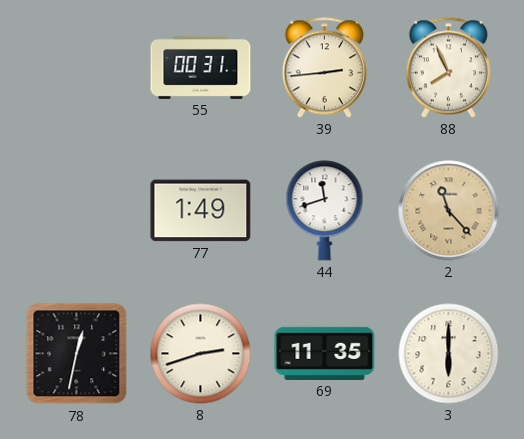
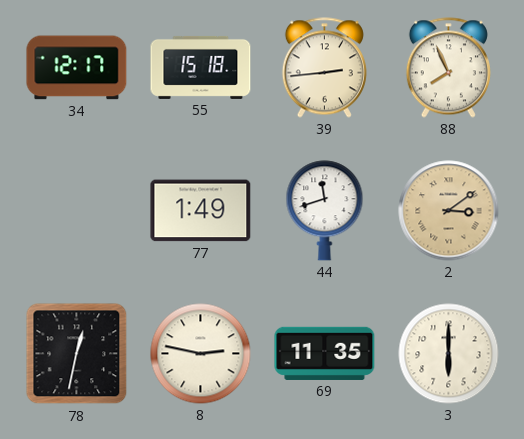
34: none -> 12:17
55: 00:31 -> 15:18
2: 11:23 -> 3:09
8: 2:42 -> 2:47
